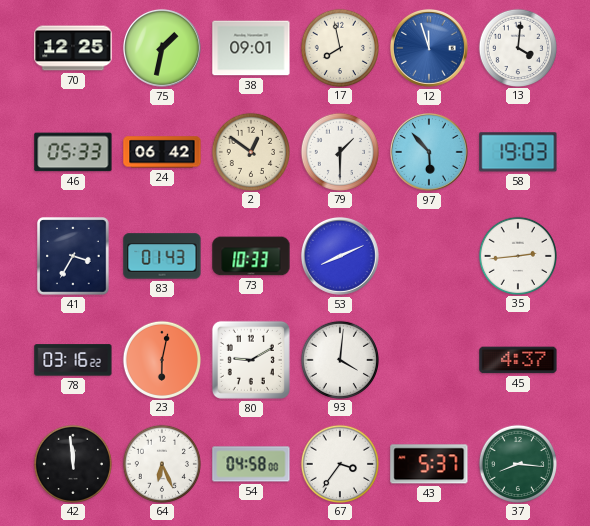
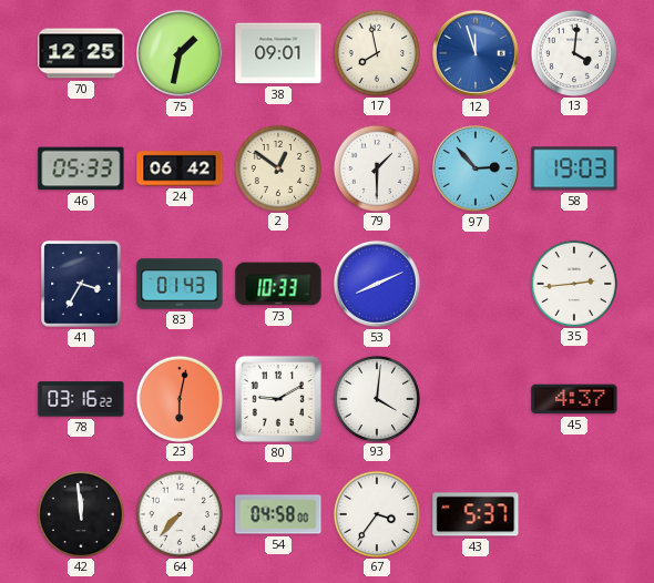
97: 5:53 -> 2:53
64: 6:26 -> 7:37
37: 8:16 -> none
